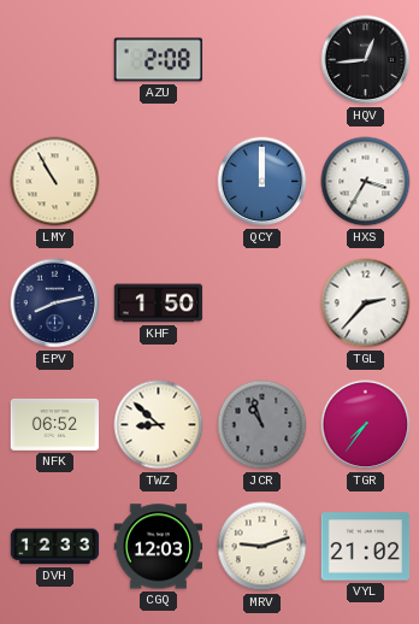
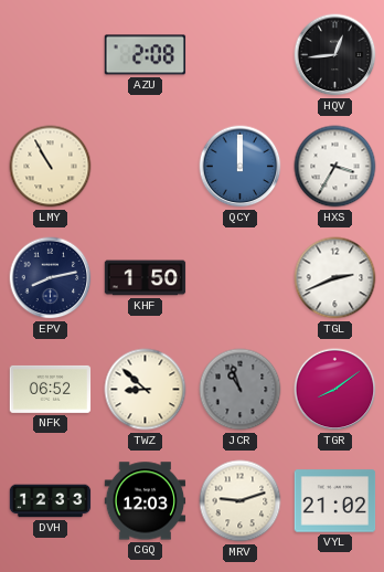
TGL: 2:37 -> 2:41
TGR: 7:36 -> 8:09
